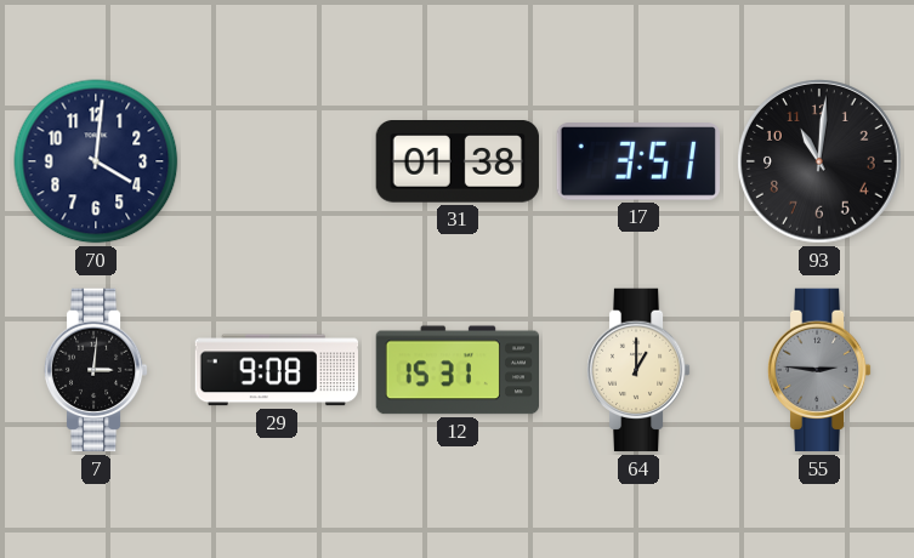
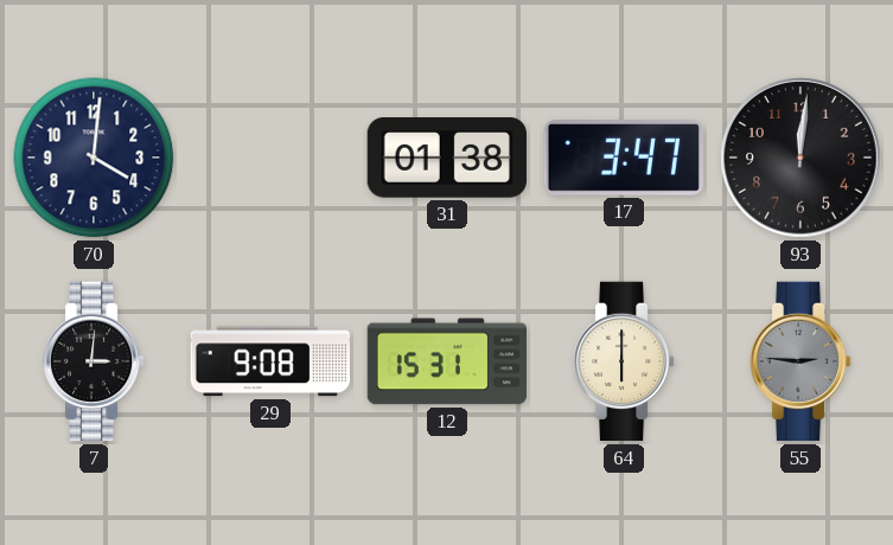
17: 3:51 -> 3:47
93: 11:01 -> 12:01
64: 1:00 -> 6:00
